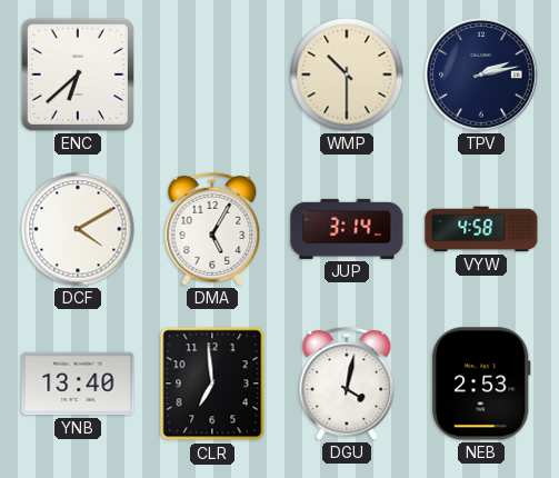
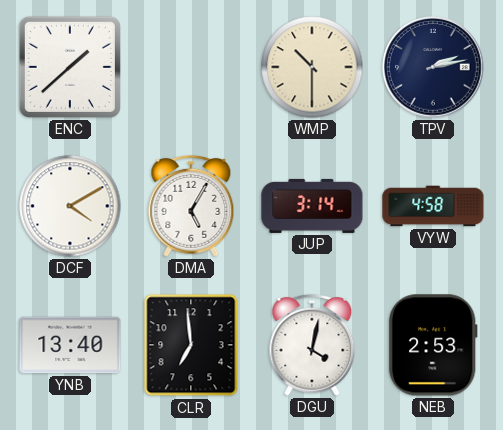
ENC: 6:38 -> 1:38
